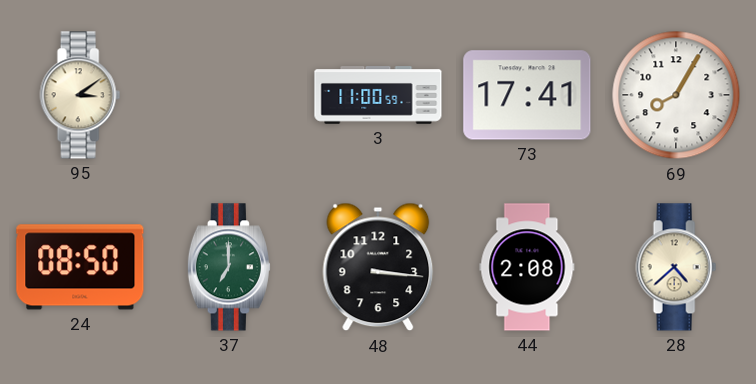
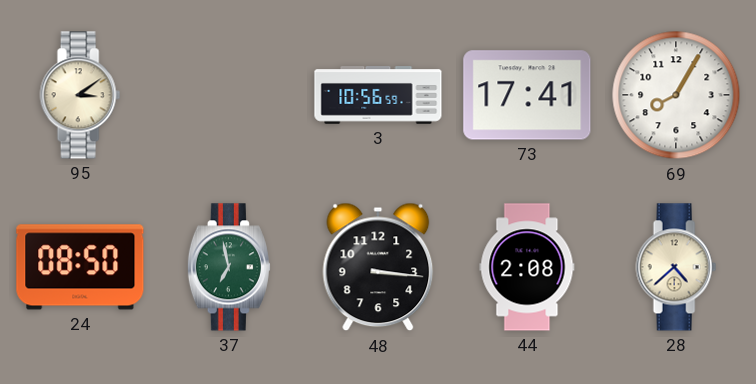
3: 11:00 -> 10:56
37: 7:00 -> 6:58
